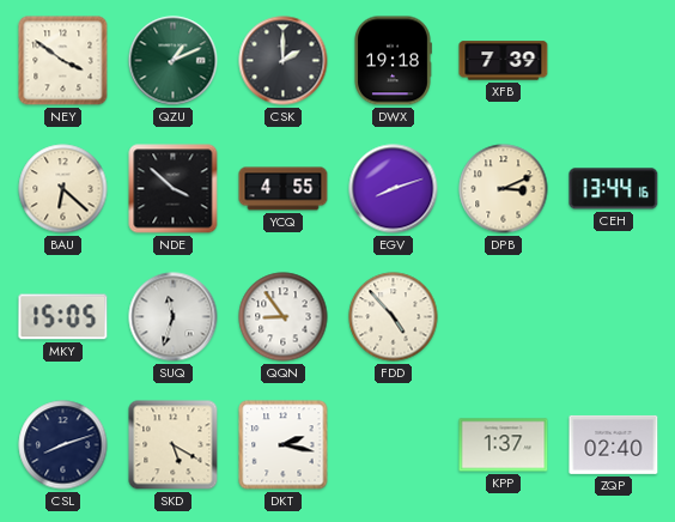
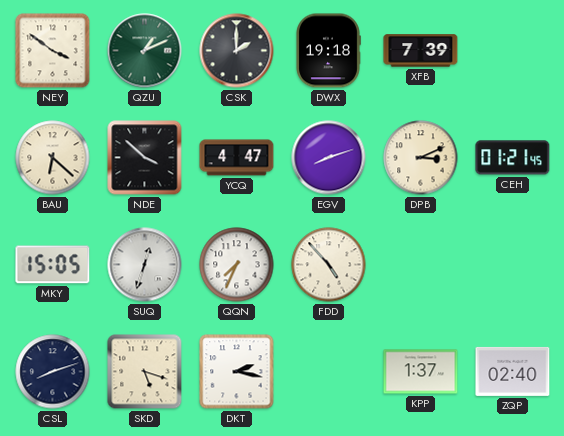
YCQ: 4:55 -> 4:47
CEH: 13:44 -> 01:21
SUQ: 11:33 -> 12:33
QQN: 8:54 -> 7:34
SKD: 5:20 -> 5:18
